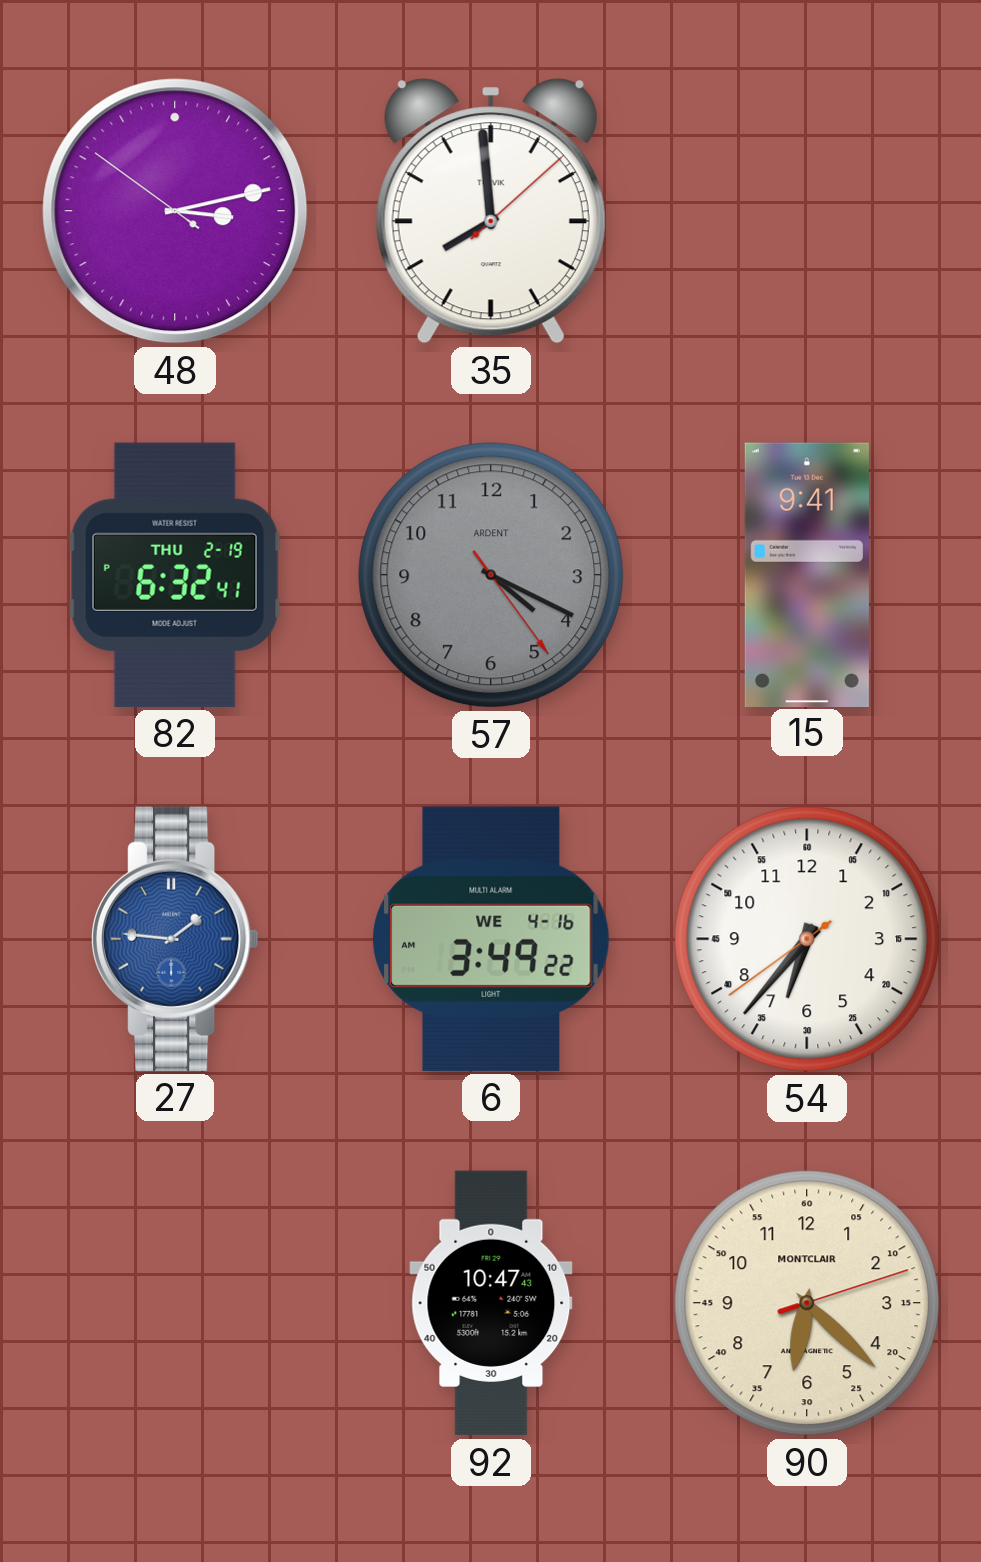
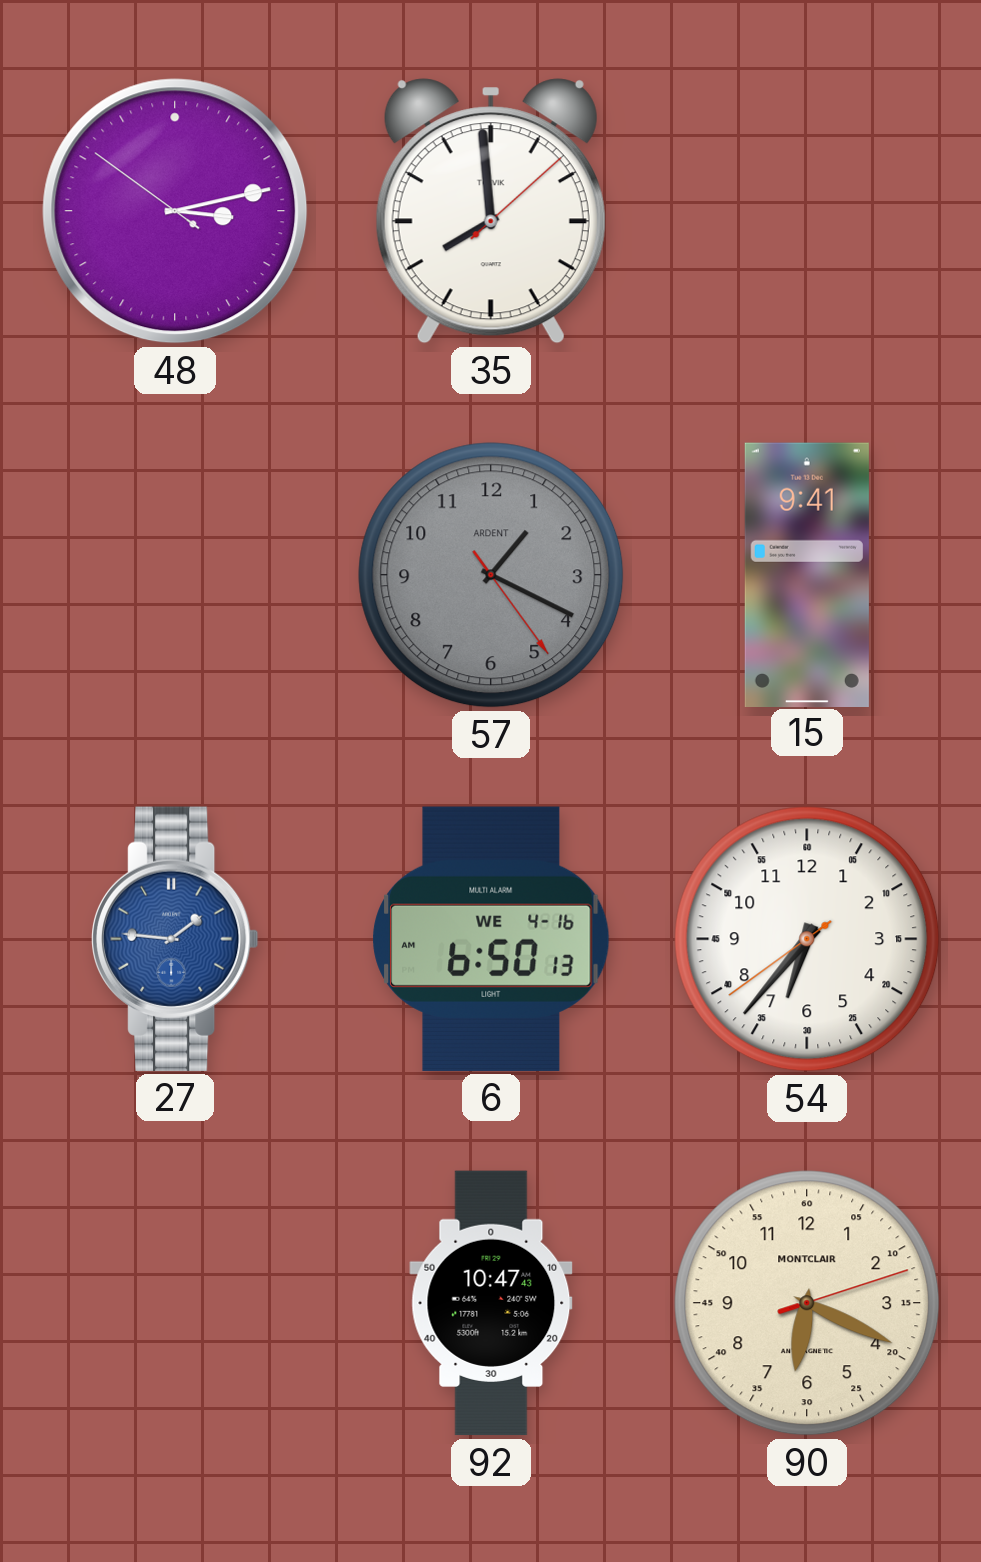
82: 6:32 -> none
57: 4:19 -> 1:19
6: 3:49 -> 6:50
90: 6:22 -> 6:19
